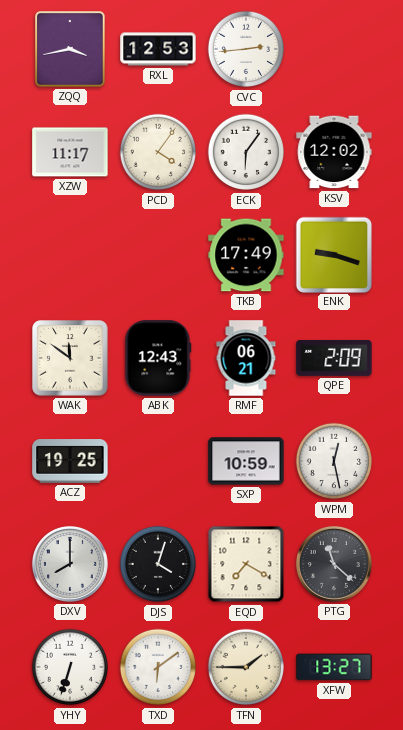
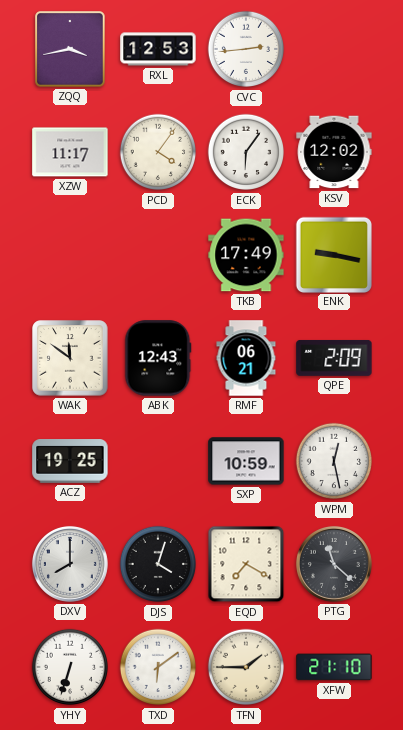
ENK: 9:18 -> 9:17
XFW: 13:27 -> 21:10
